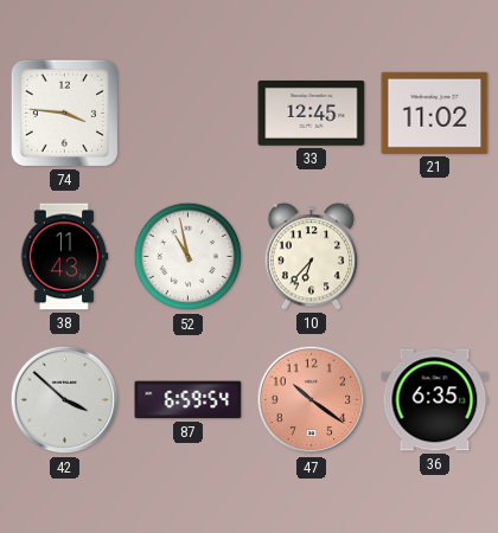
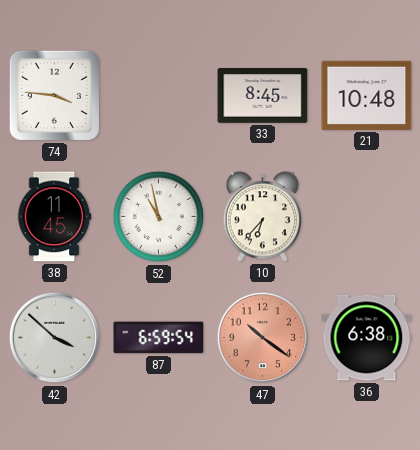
33: 12:45 -> 8:45
21: 11:02 -> 10:48
38: 11:43 -> 11:45
36: 6:35 -> 6:38
